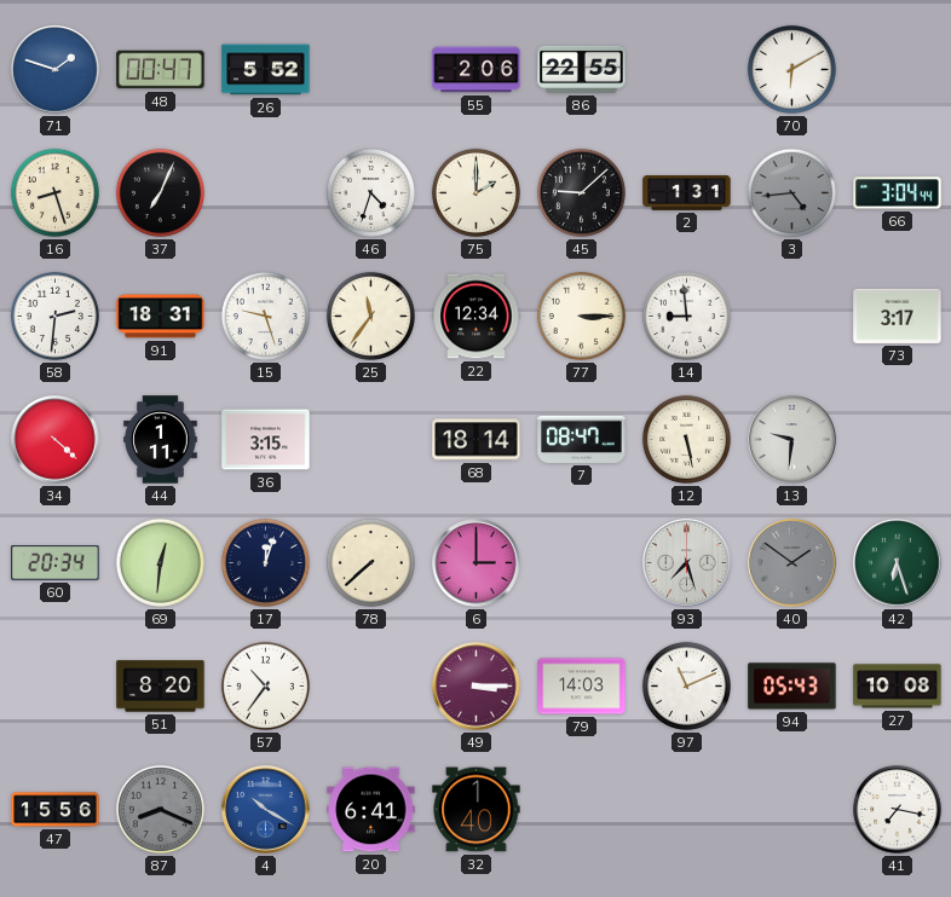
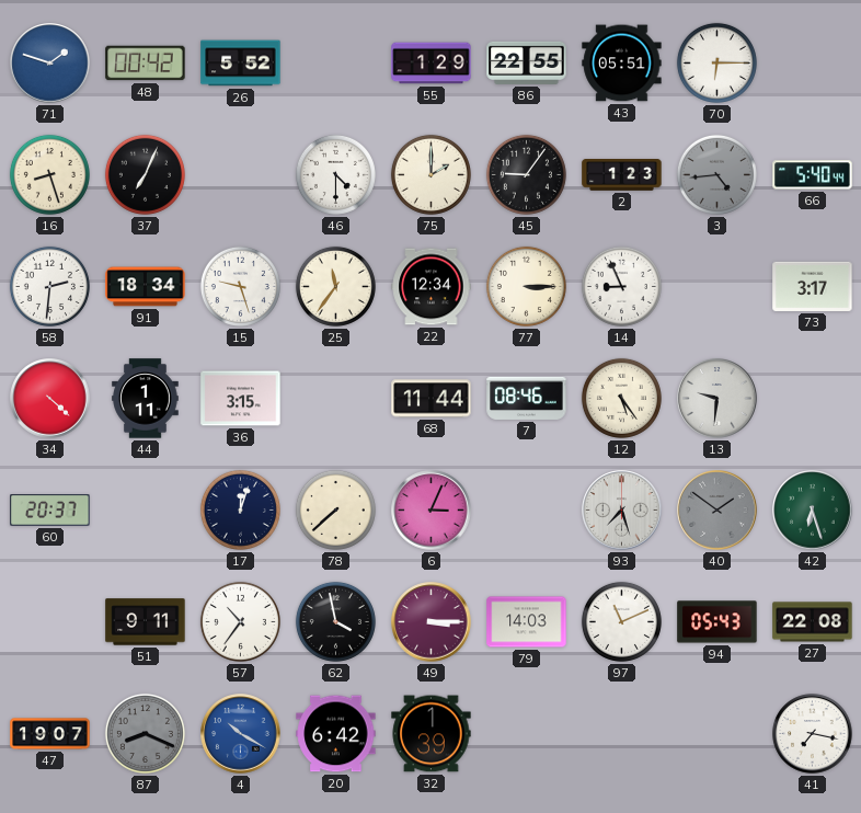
48: 00:47 -> 00:42
55: 2:06 -> 1:29
43: none -> 05:51
70: 6:10 -> 6:15
46: 4:33 -> 4:30
45: 9:08 -> 9:06
2: 1:31 -> 1:23
66: 3:04 -> 5:40
91: 18:31 -> 18:34
14: 8:59 -> 8:56
68: 18:14 -> 11:44
7: 08:47 -> 08:46
12: 5:28 -> 5:24
60: 20:34 -> 20:37
69: 12:31 -> none
6: 3:00 -> 3:04
51: 8:20 -> 9:11
62: none -> 3:58
27: 10:08 -> 22:08
47: 15:56 -> 19:07
20: 6:41 -> 6:42
32: 1:40 -> 1:39
